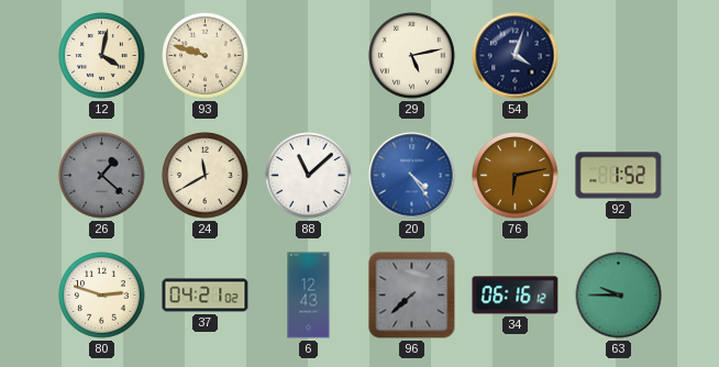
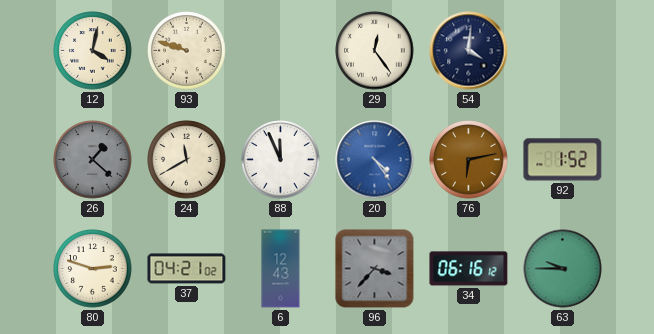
29: 5:13 -> 12:24
54: 4:03 -> 4:01
88: 11:08 -> 11:56
96: 7:38 -> 3:37
